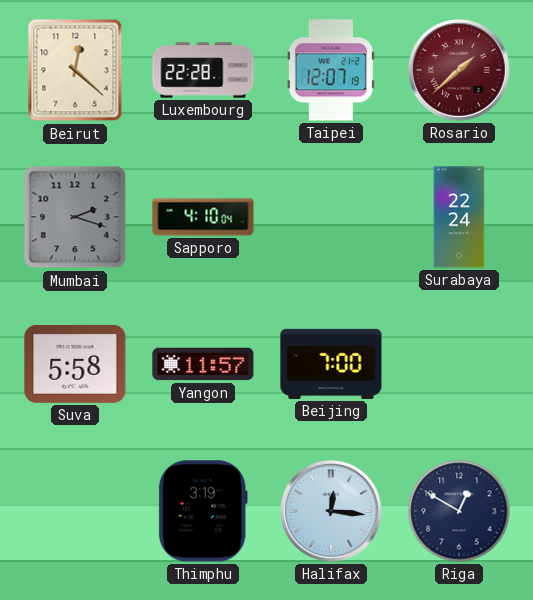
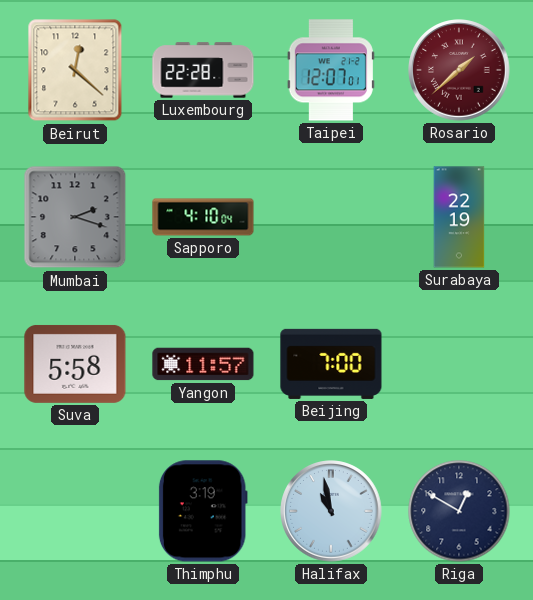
Taipei: 12:07:19 -> 12:07:01
Surabaya: 22:24 -> 22:19
Halifax: 12:16 -> 10:58
